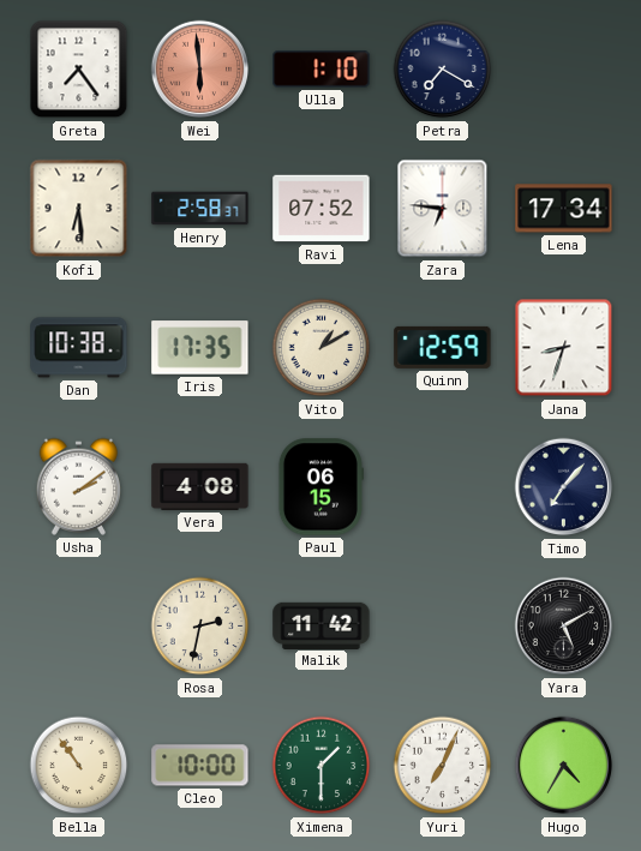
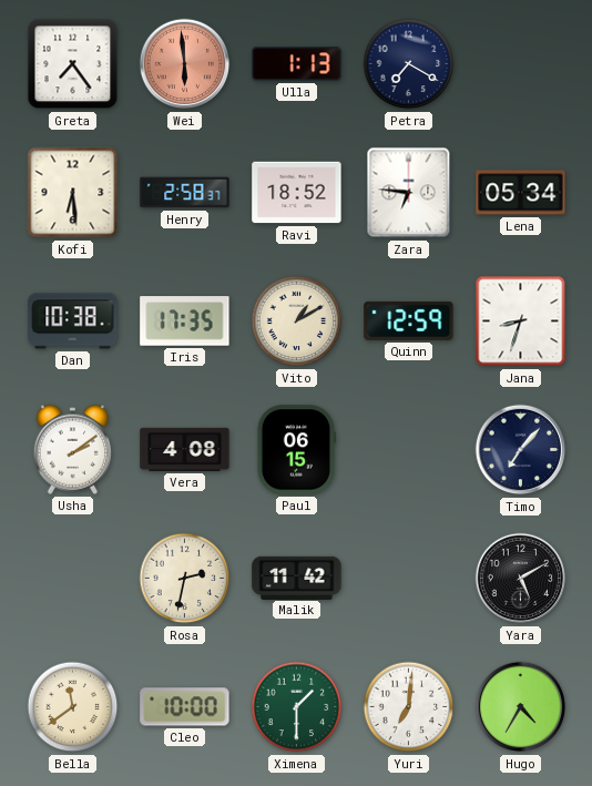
Ulla: 1:10 -> 1:13
Ravi: 07:52 -> 18:52
Lena: 17:34 -> 05:34
Bella: 10:54 -> 11:39
Yuri: 7:04 -> 7:01
